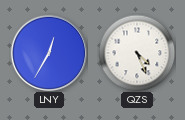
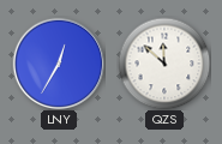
QZS: 4:26 -> 11:52
